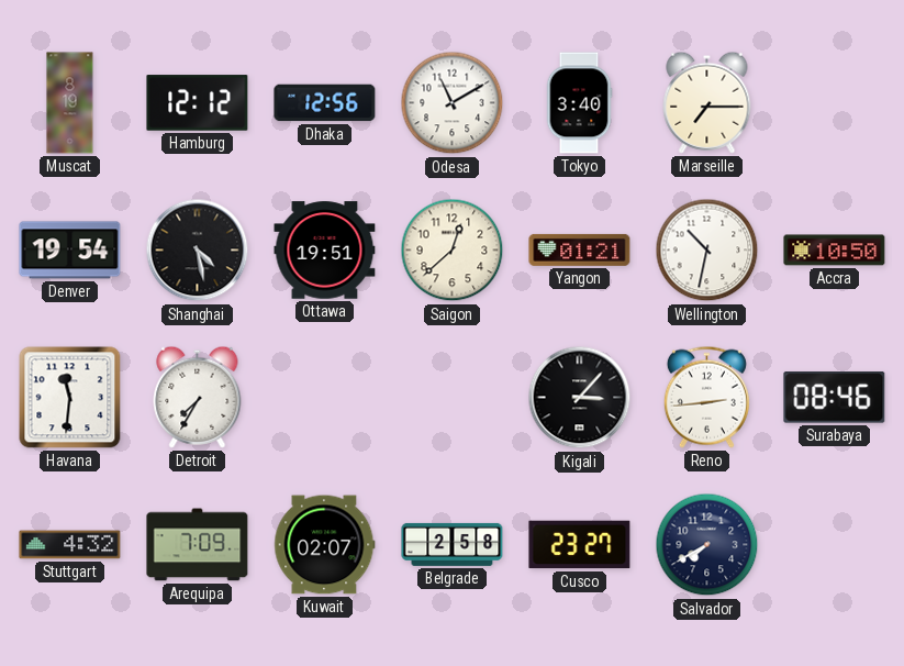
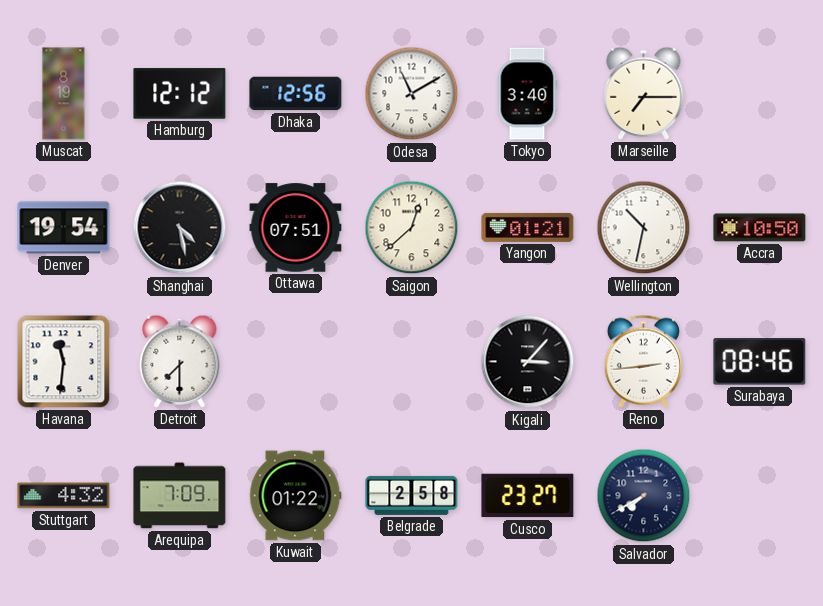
Ottawa: 19:51 -> 07:51
Detroit: 7:35 -> 7:30
Kuwait: 02:07 -> 01:22
